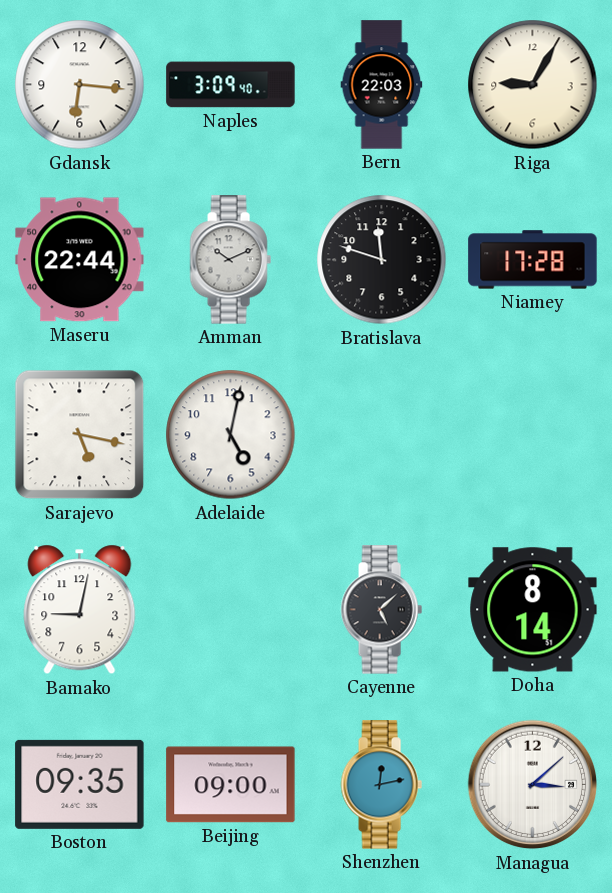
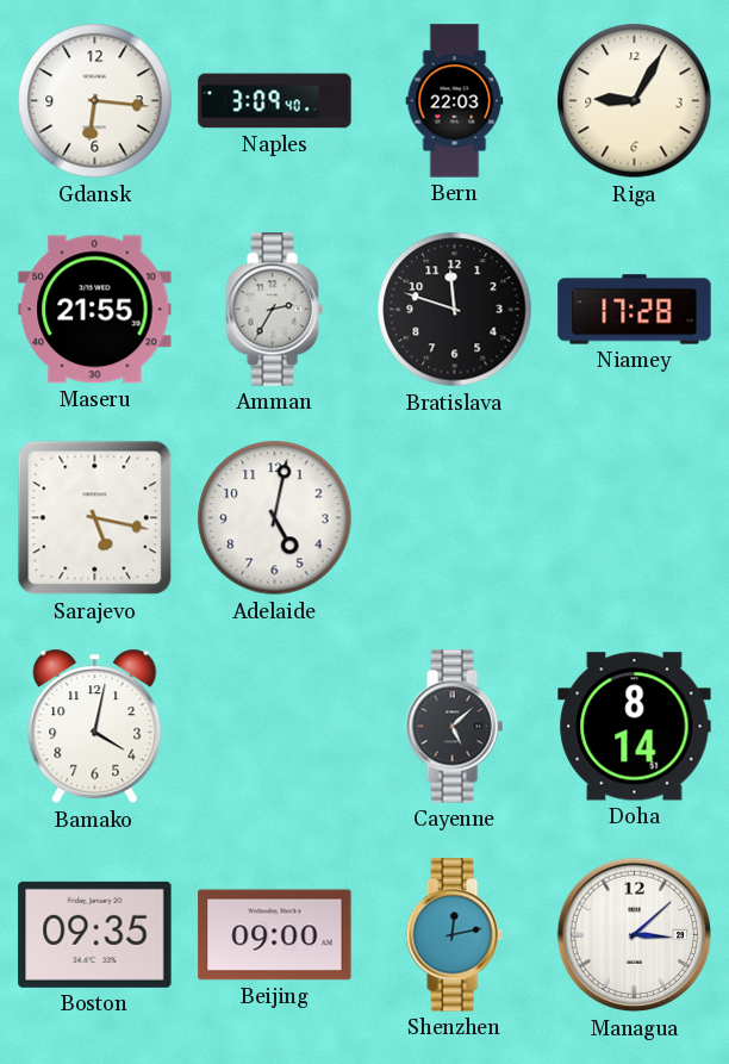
Maseru: 22:44 -> 21:55
Amman: 10:11 -> 2:35
Bamako: 9:02 -> 4:02
